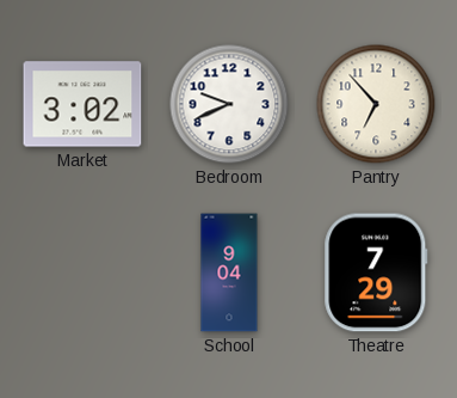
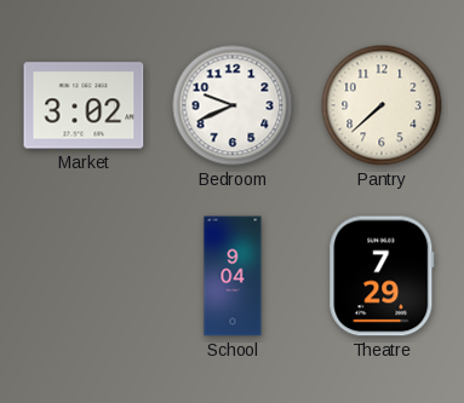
Pantry: 6:53 -> 7:38
